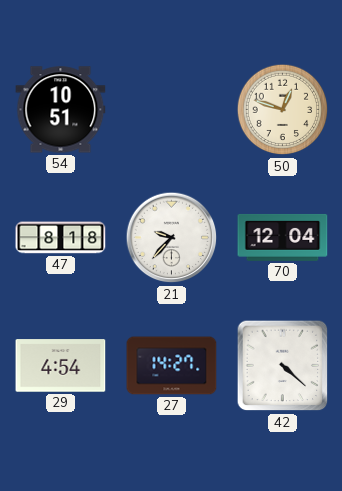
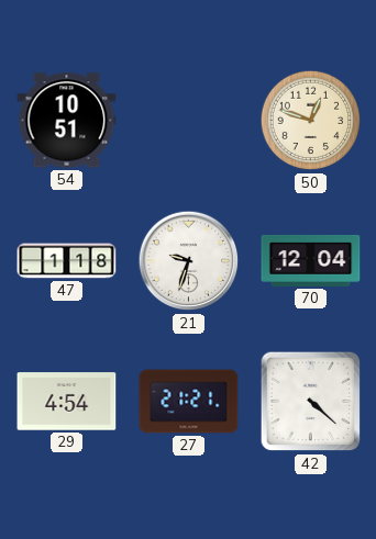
47: 8:18 -> 1:18
21: 9:37 -> 9:33
27: 14:27 -> 21:21
